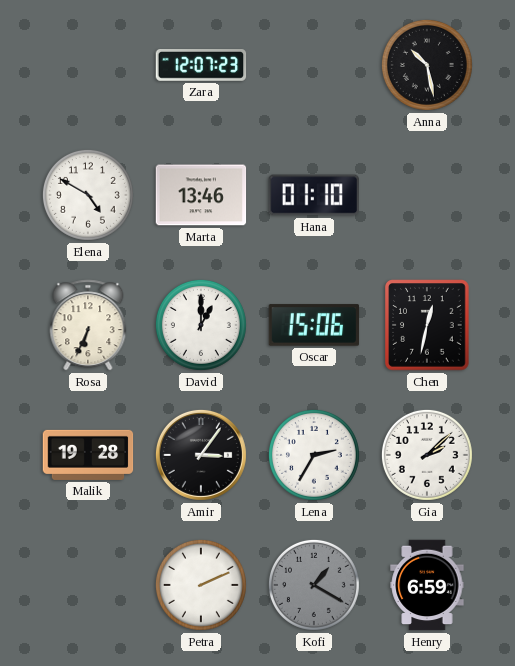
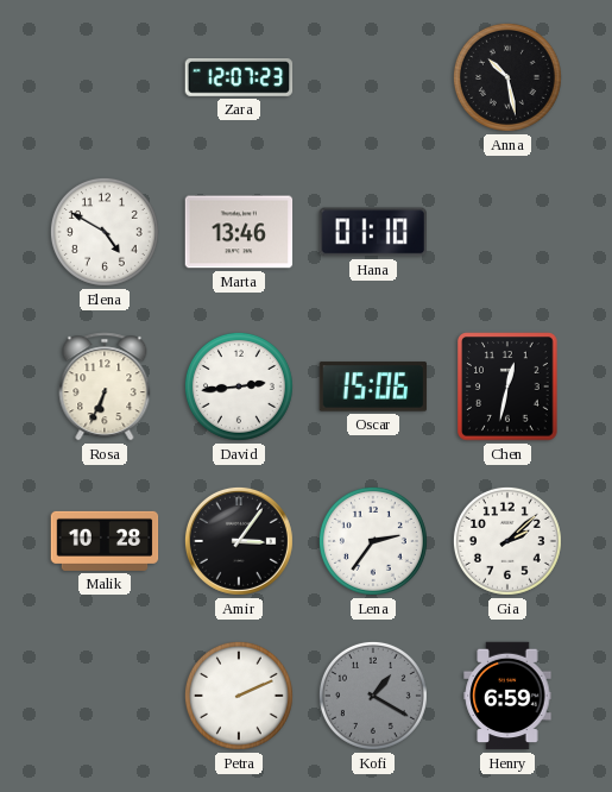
David: 1:00 -> 2:44
Malik: 19:28 -> 10:28
Lena: 2:35 -> 2:36
